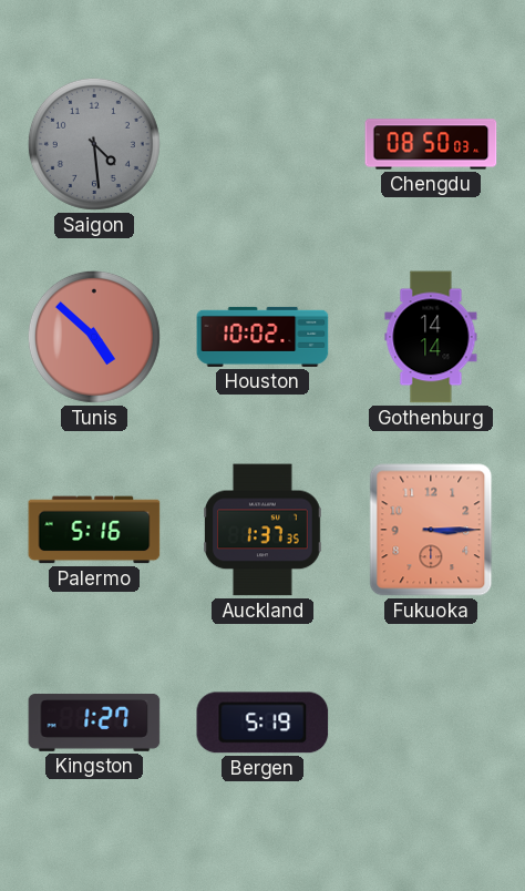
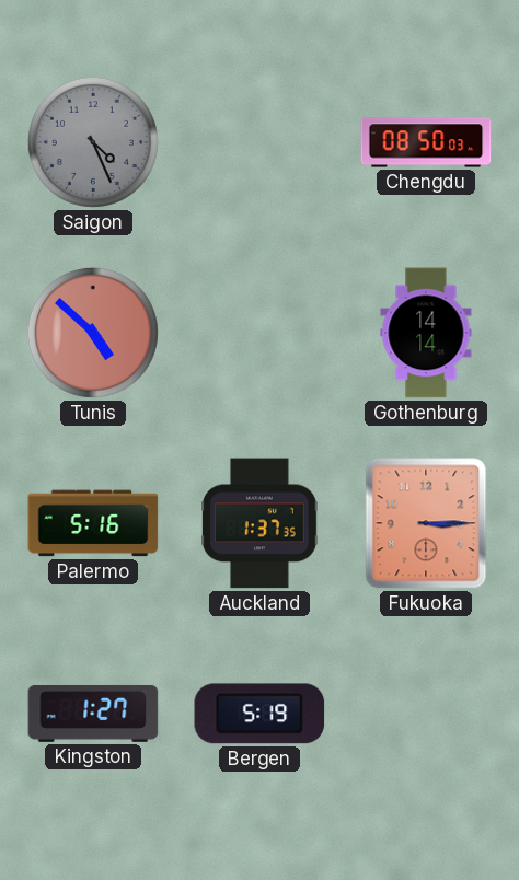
Saigon: 4:29 -> 4:26
Houston: 10:02 -> none
